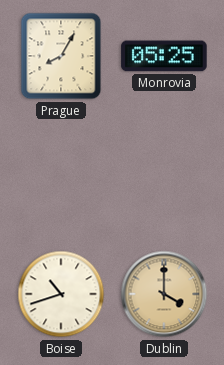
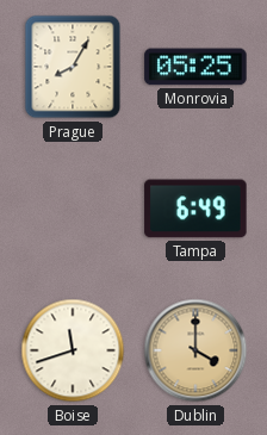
Tampa: none -> 6:49
Boise: 10:42 -> 11:42
